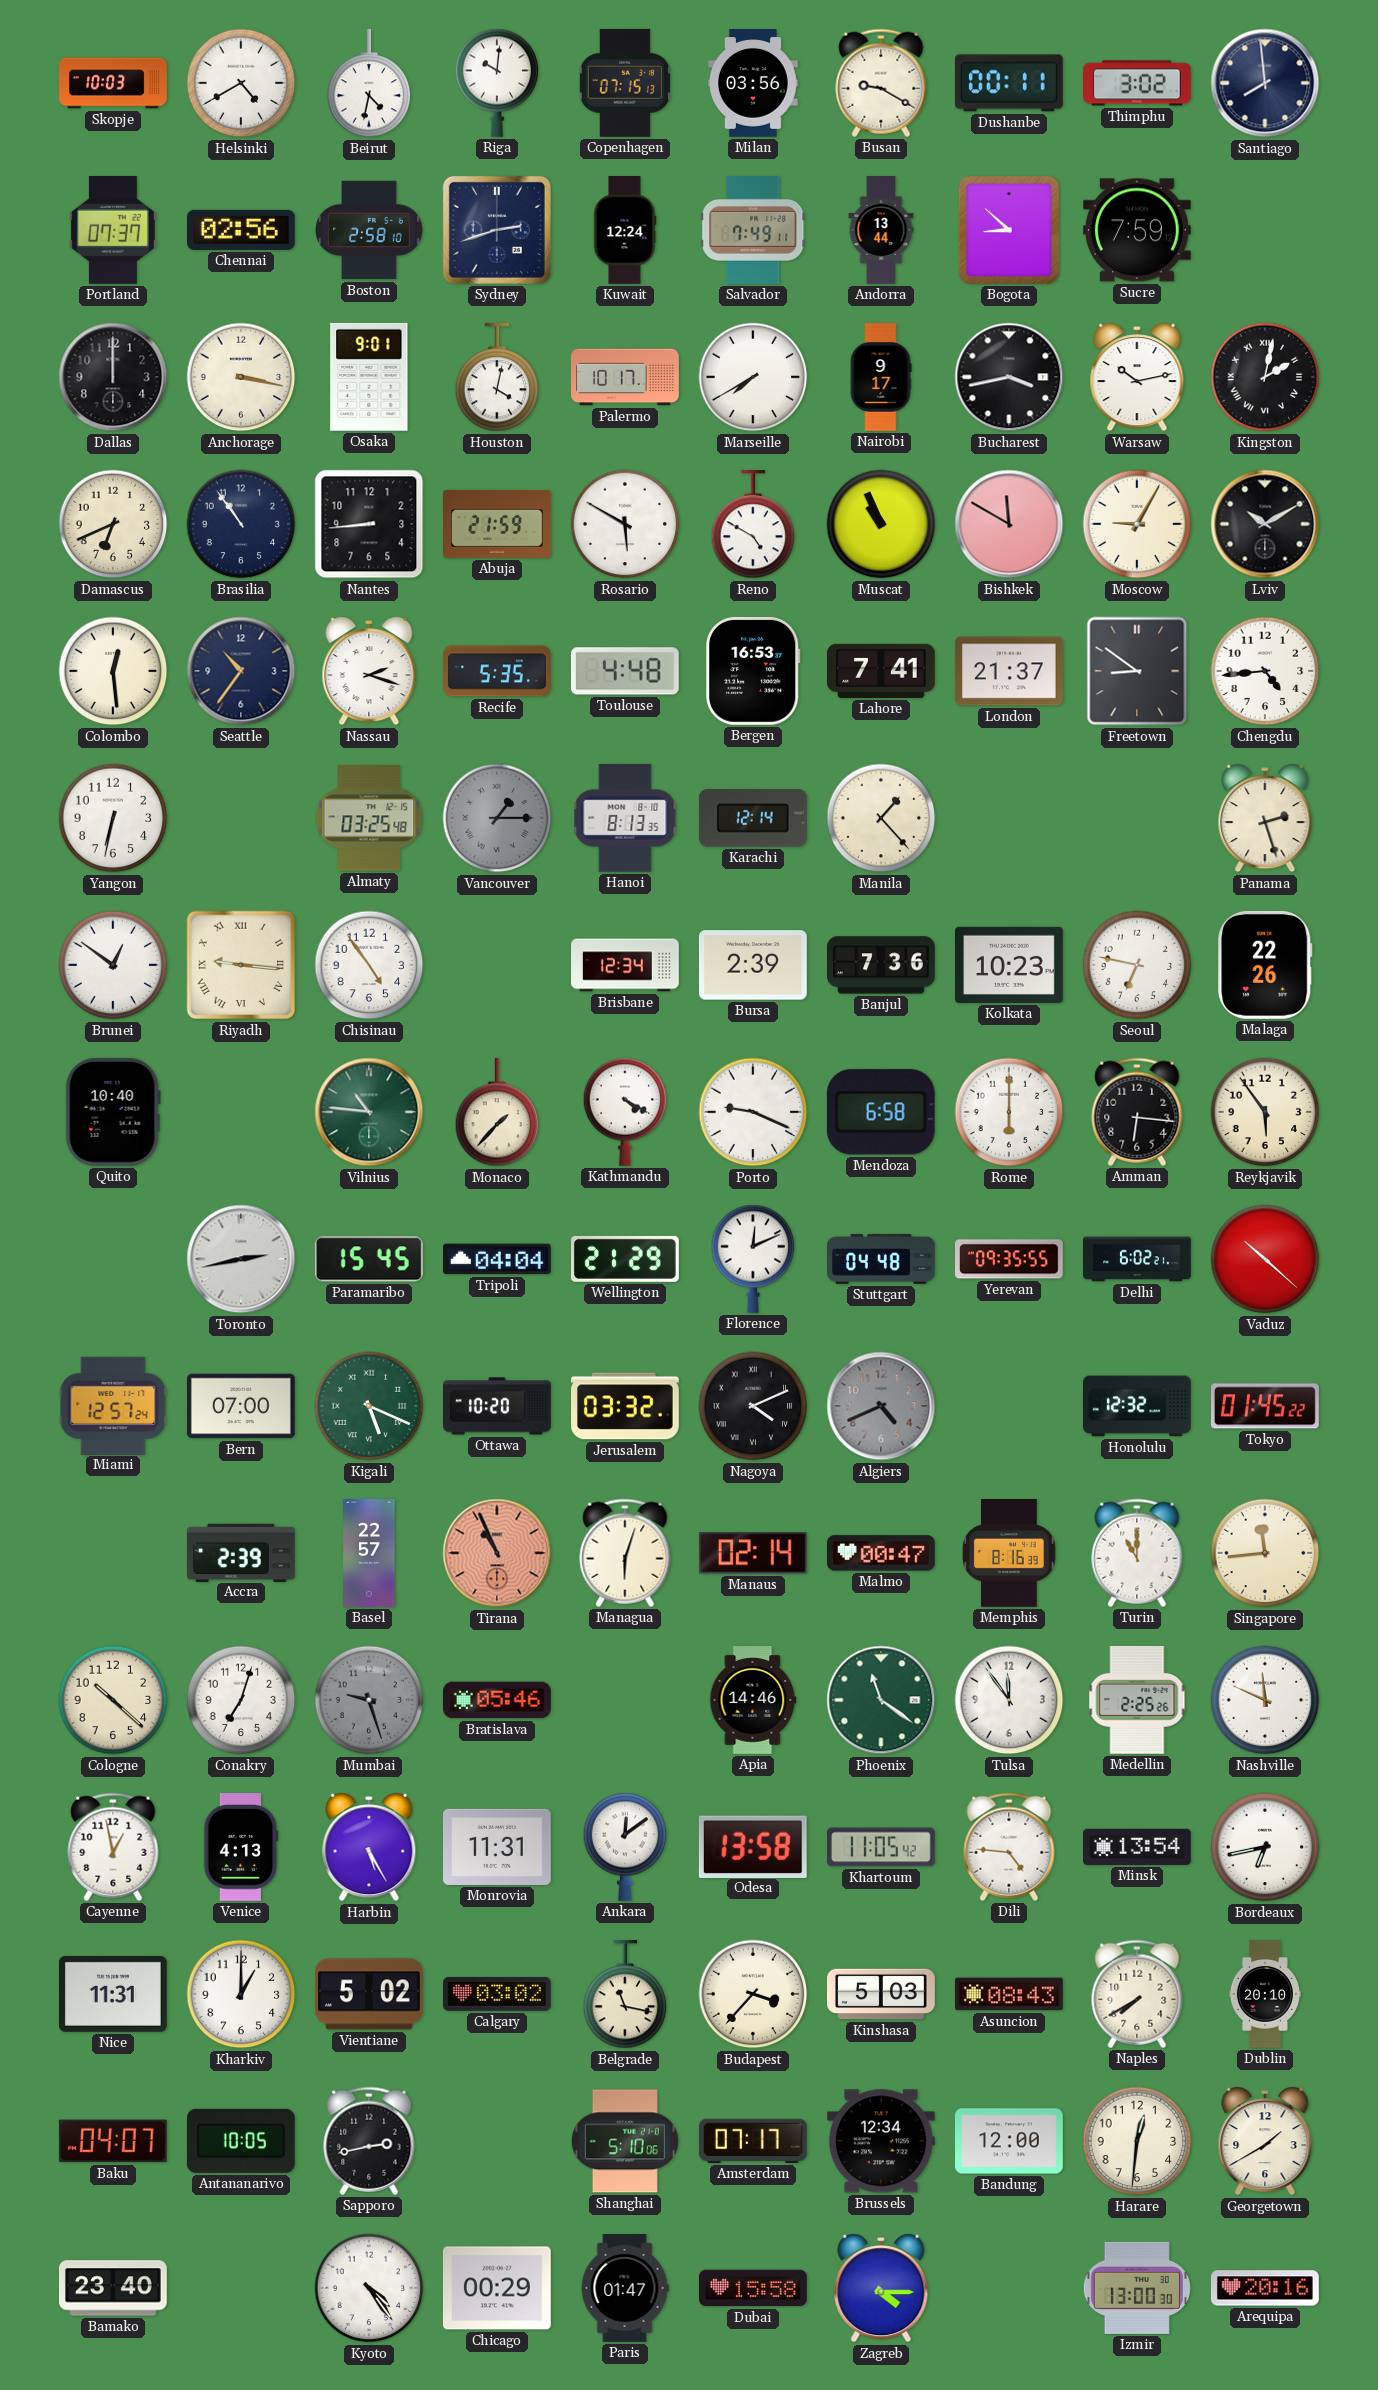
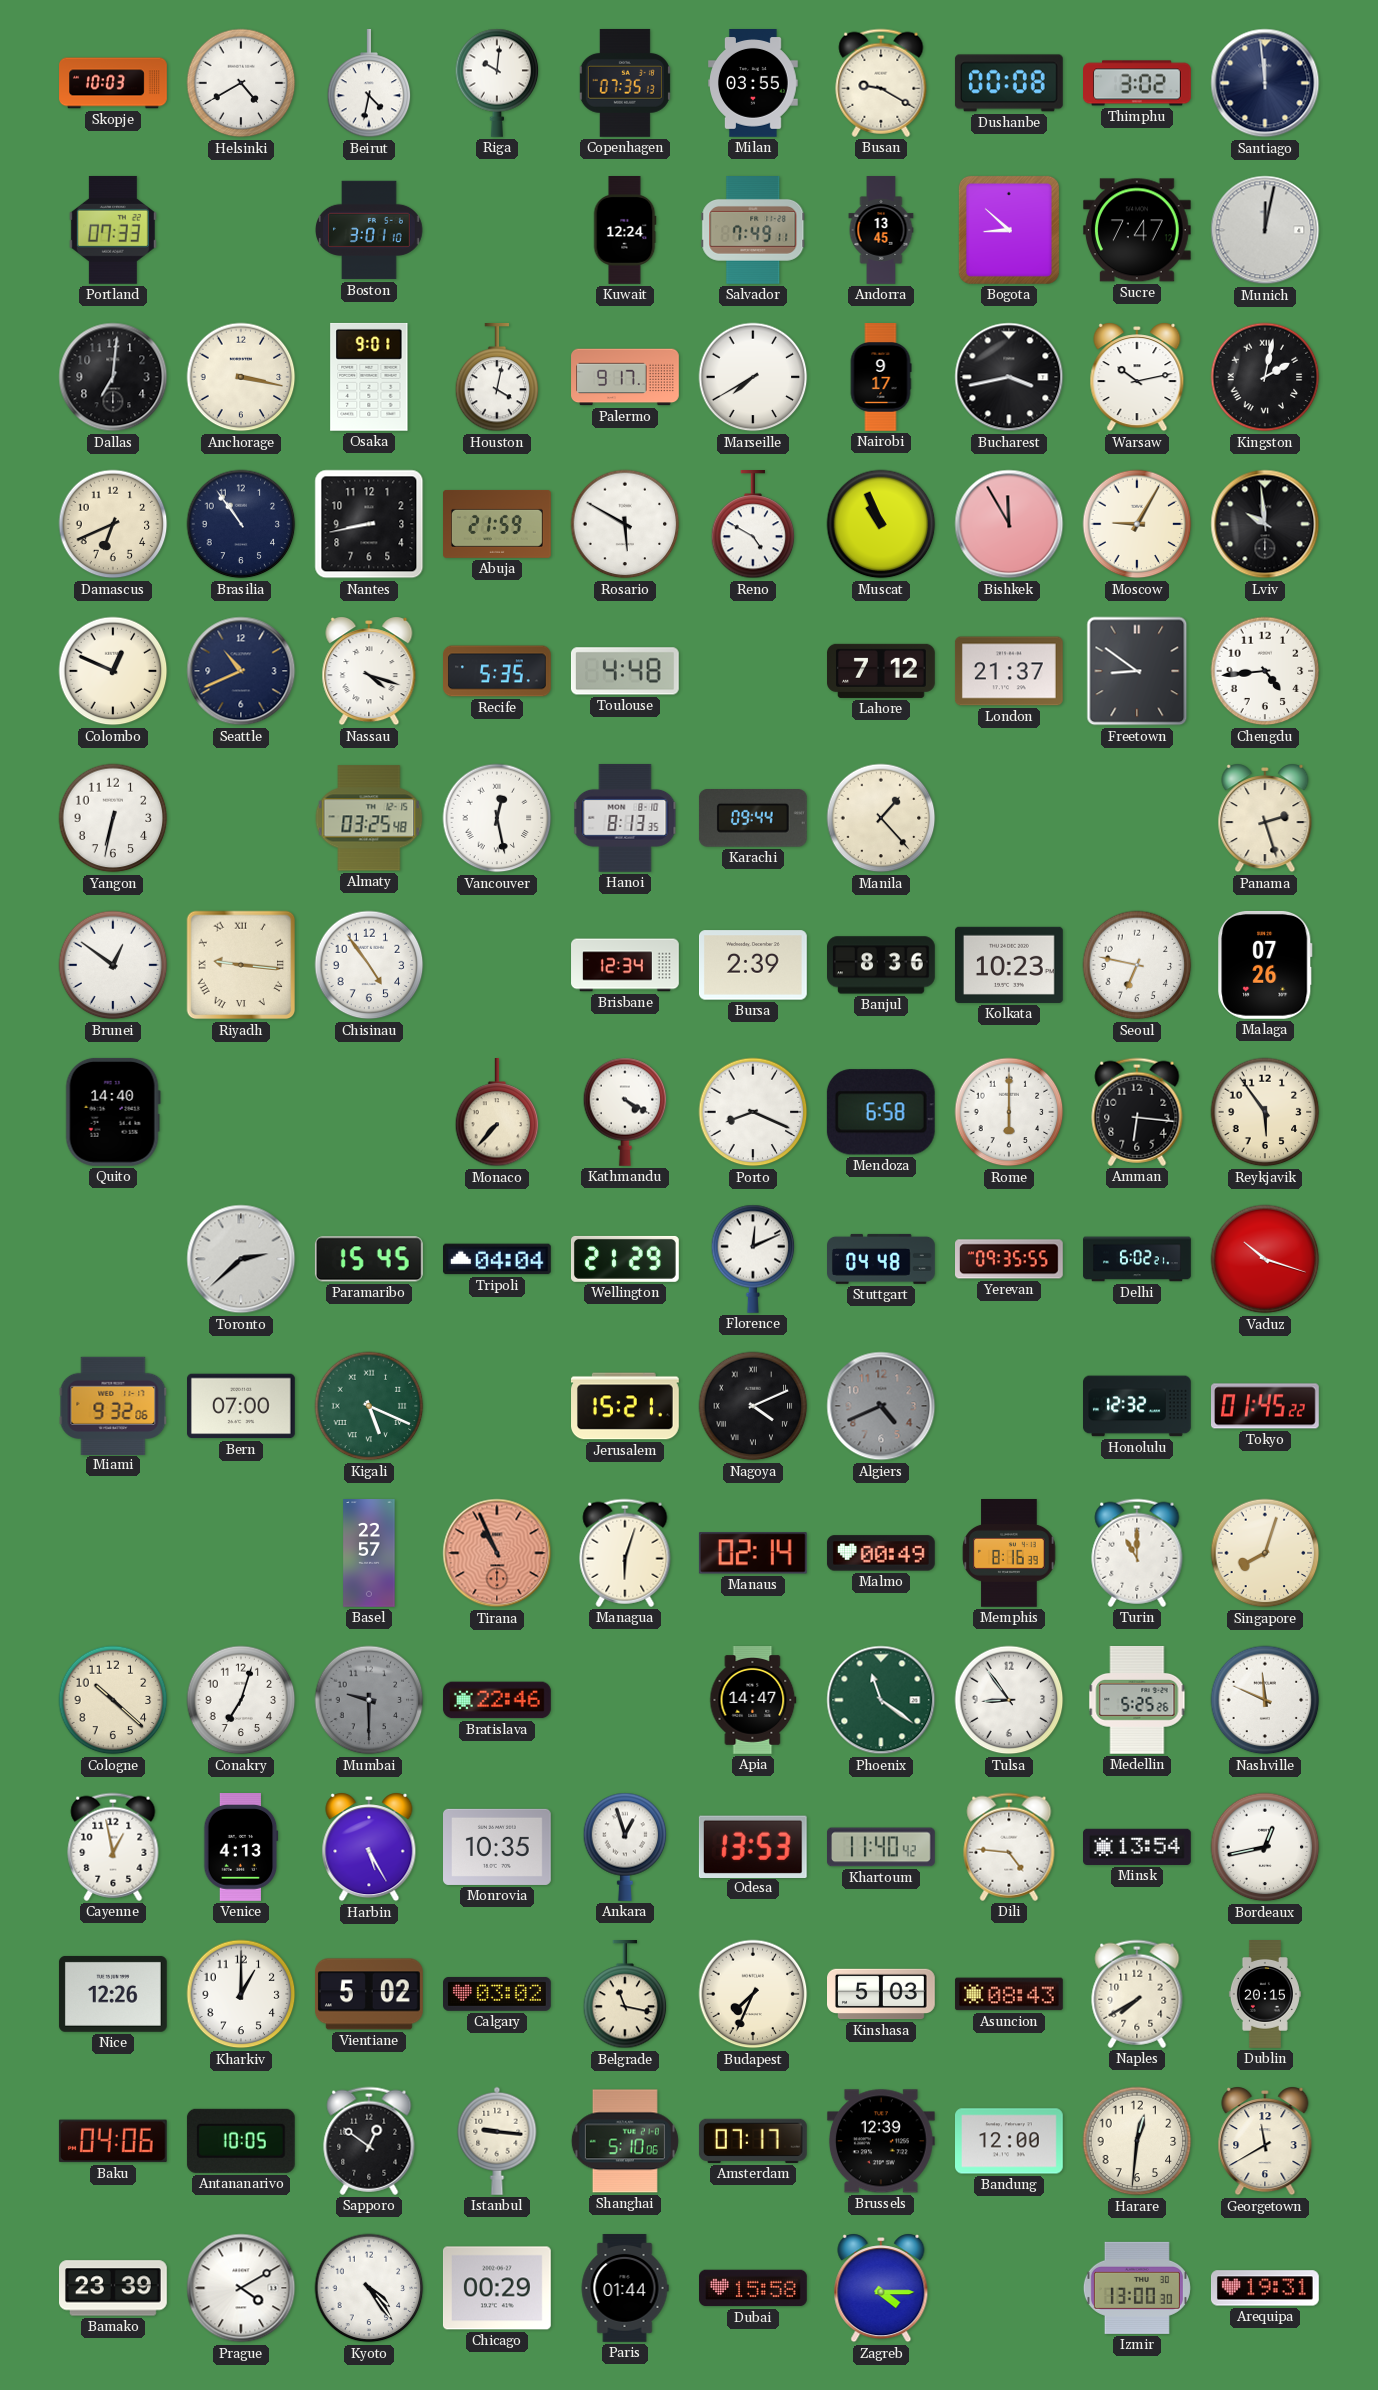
Copenhagen: 07:15 -> 07:35
Milan: 03:56 -> 03:55
Dushanbe: 00:11 -> 00:08
Santiago: 7:59 -> 11:59
Portland: 07:37 -> 07:33
Chennai: 02:56 -> none
Boston: 2:58 -> 3:01
Sydney: 2:42 -> none
Andorra: 13:44 -> 13:45
Sucre: 7:59 -> 7:47
Munich: none -> 12:02
Dallas: 12:00 -> 7:01
Palermo: 10:17 -> 9:17
Nantes: 8:44 -> 8:43
Bishkek: 11:50 -> 11:55
Lviv: 10:10 -> 9:59
Colombo: 12:29 -> 12:49
Seattle: 10:36 -> 10:41
Nassau: 2:18 -> 4:18
Bergen: 16:53 -> none
Lahore: 7:41 -> 7:12
Vancouver: 1:15 -> 12:28
Vancouver dial: grey -> white
Karachi: 12:14 -> 09:44
Banjul: 7:36 -> 8:36
Malaga: 22:26 -> 07:26
Quito: 10:40 -> 14:40
Vilnius: 10:46 -> none
Monaco: 1:37 -> 7:37
Porto: 9:19 -> 8:19
Toronto: 2:43 -> 2:38
Vaduz: 10:22 -> 10:18
Miami: 12:57 -> 9:32
Ottawa: 10:20 -> none
Jerusalem: 03:32 -> 15:21
Accra: 2:39 -> none
Malmo: 00:47 -> 00:49
Singapore: 11:44 -> 8:03
Mumbai: 9:27 -> 9:30
Bratislava: 05:46 -> 22:46
Apia: 14:46 -> 14:47
Tulsa: 11:54 -> 8:54
Medellin: 2:25 -> 5:25
Monrovia: 11:31 -> 10:35
Ankara: 12:09 -> 12:57
Odesa: 13:58 -> 13:53
Khartoum: 11:05 -> 11:40
Bordeaux: 6:43 -> 12:43
Nice: 11:31 -> 12:26
Budapest: 3:37 -> 7:34
Dublin: 20:10 -> 20:15
Baku: 04:07 -> 04:06
Sapporo: 2:43 -> 12:51
Istanbul: none -> 9:16
Brussels: 12:34 -> 12:39
Georgetown: 1:40 -> 11:40
Bamako: 23:40 -> 23:39
Prague: none -> 4:10
Paris: 01:47 -> 01:44
Arequipa: 20:16 -> 19:31
